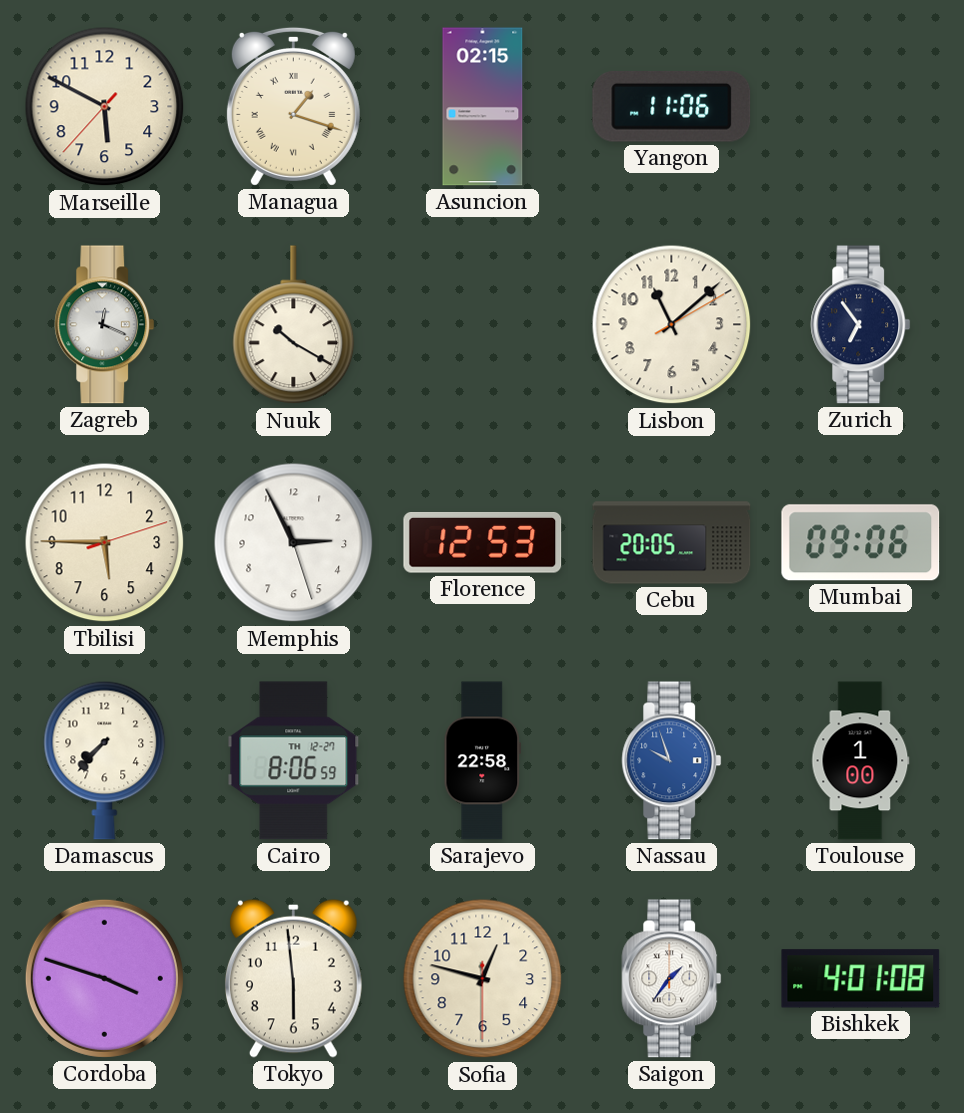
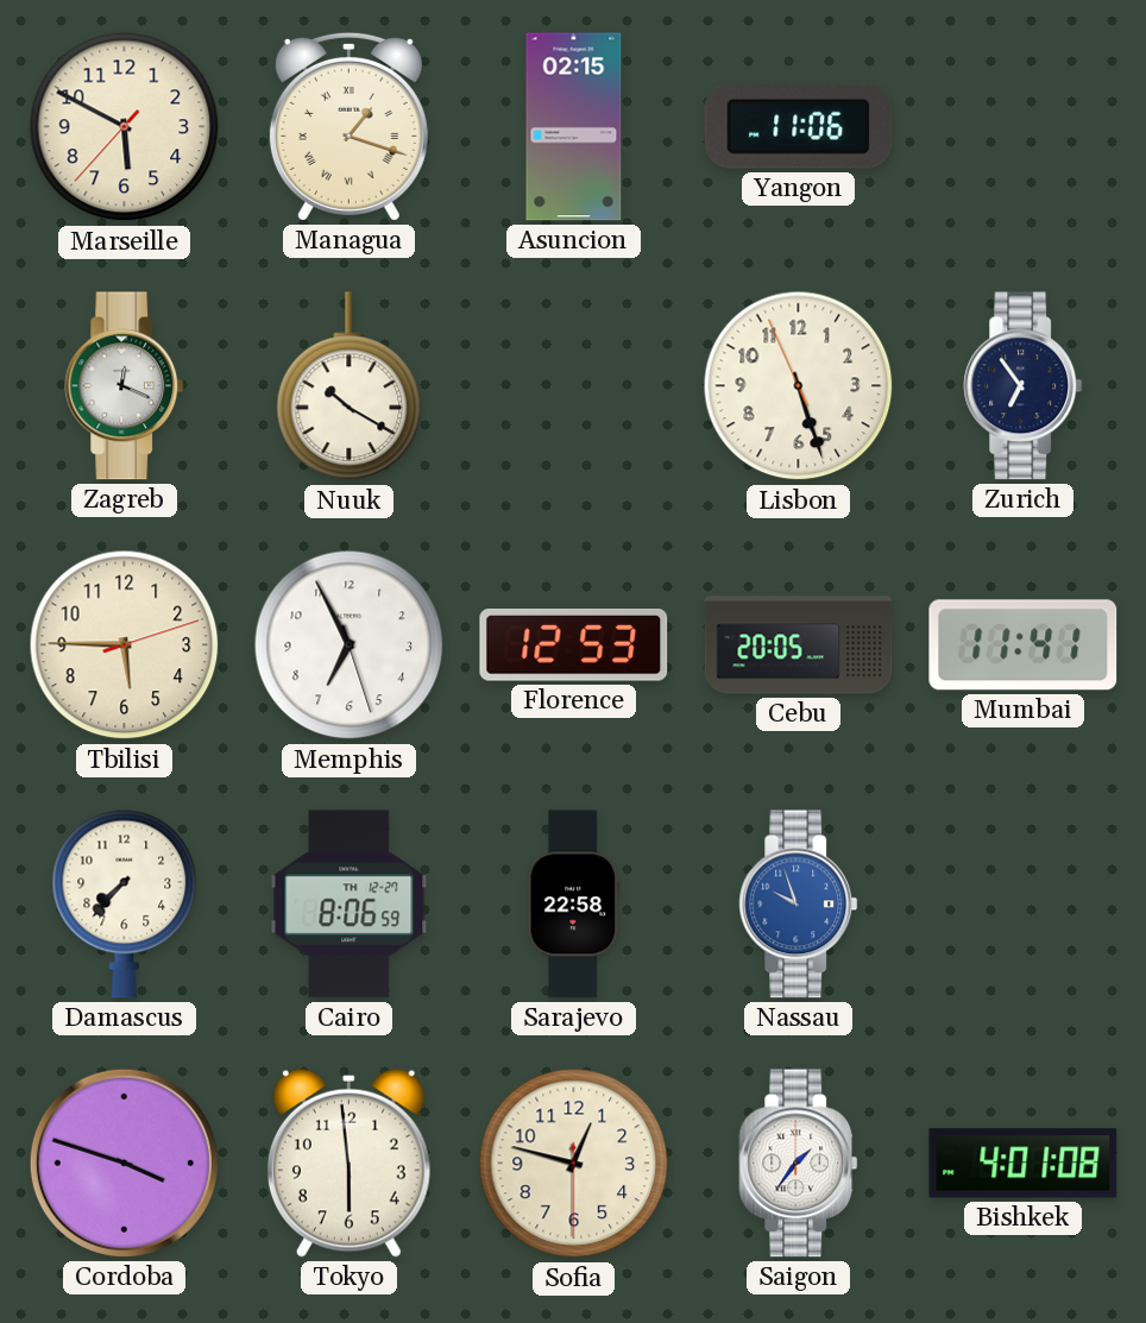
Lisbon: 11:08 -> 5:26
Memphis: 2:55 -> 6:55
Mumbai: 09:06 -> 11:41
Toulouse: 1:00 -> none
